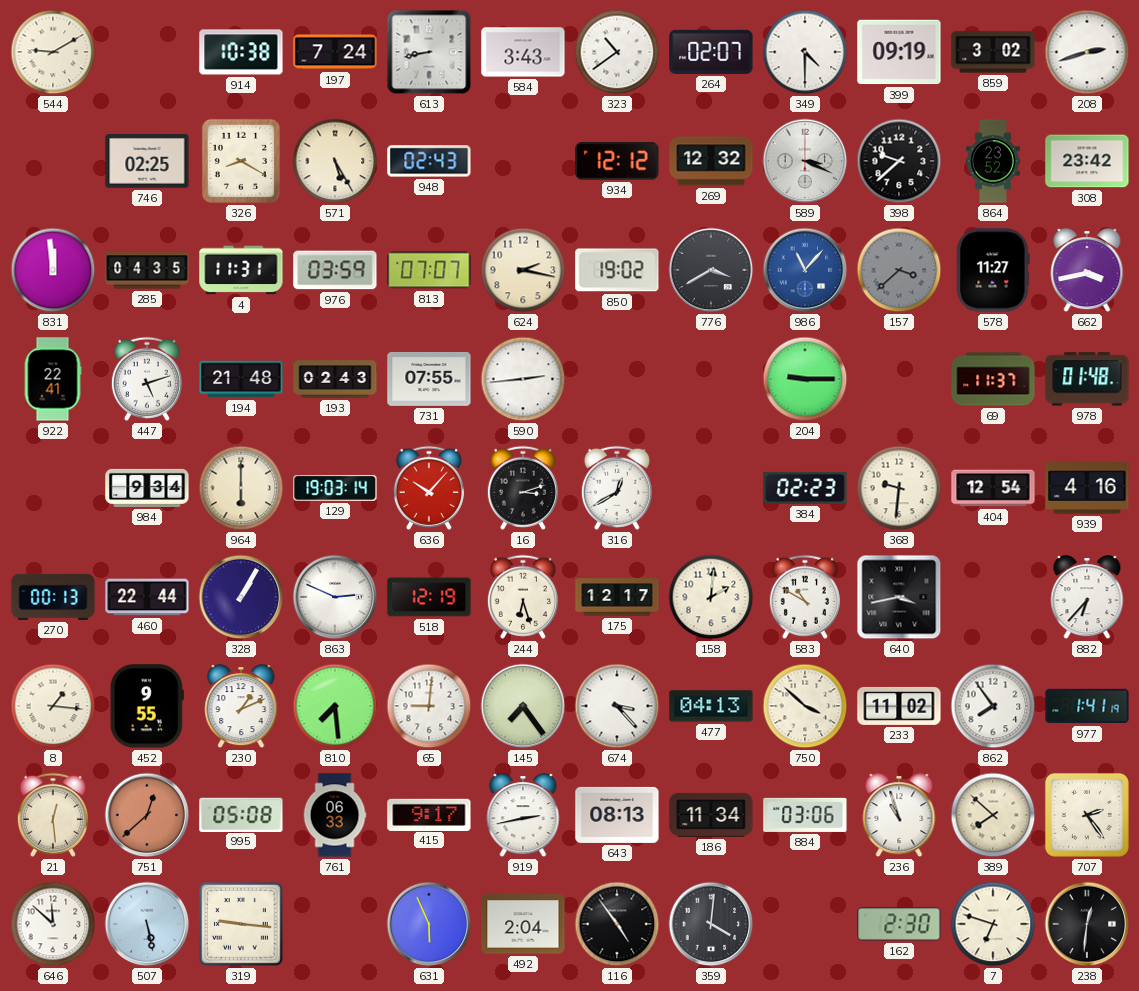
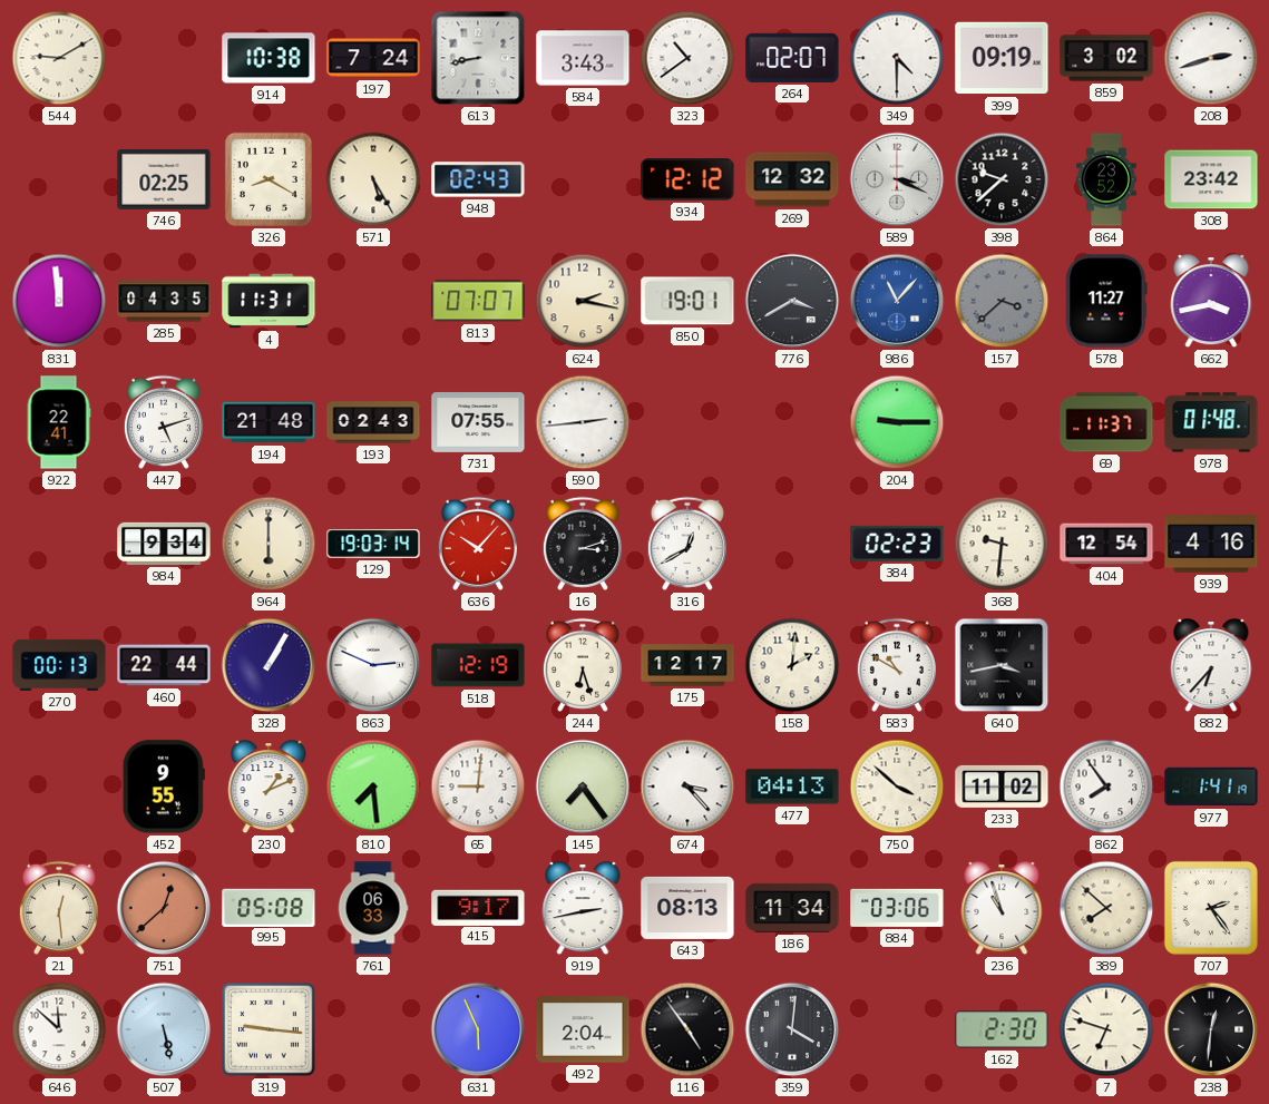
976: 03:59 -> none
850: 19:02 -> 19:01
8: 1:16 -> none
